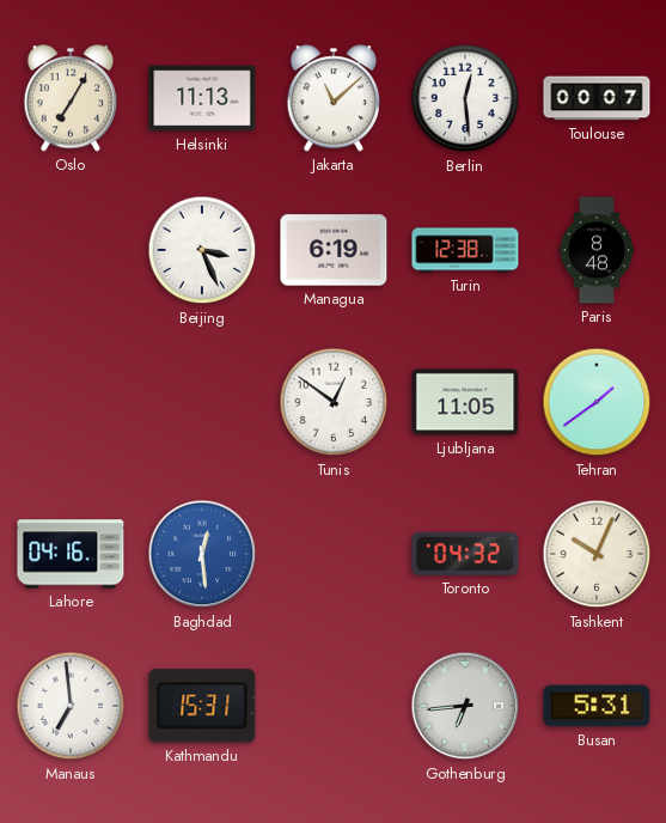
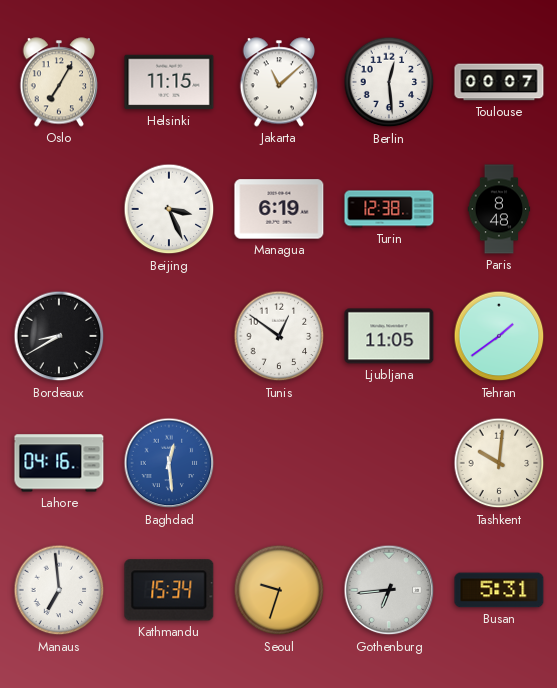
Helsinki: 11:13 -> 11:15
Bordeaux: none -> 8:40
Toronto: 04:32 -> none
Tashkent: 10:04 -> 10:01
Kathmandu: 15:31 -> 15:34
Seoul: none -> 9:33
